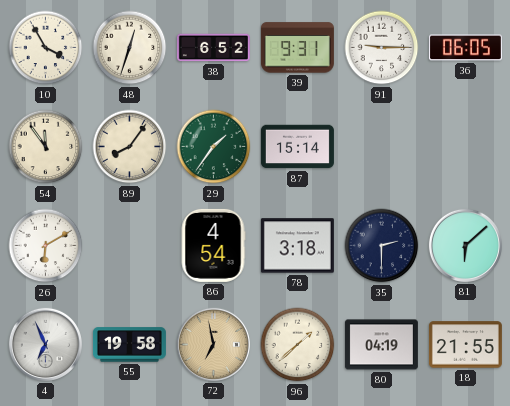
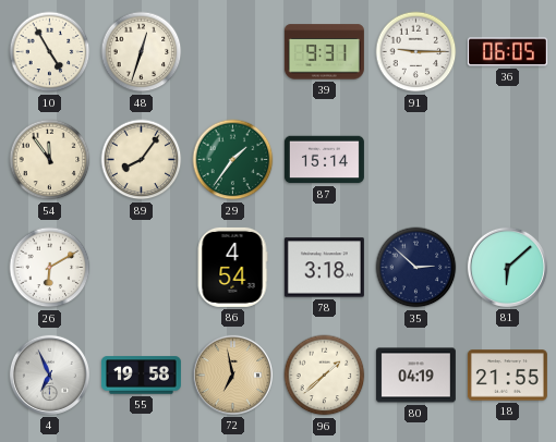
10: 3:55 -> 4:55
38: 6:52 -> none
35: 2:30 -> 2:52
